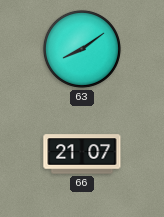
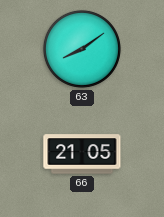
66: 21:07 -> 21:05
